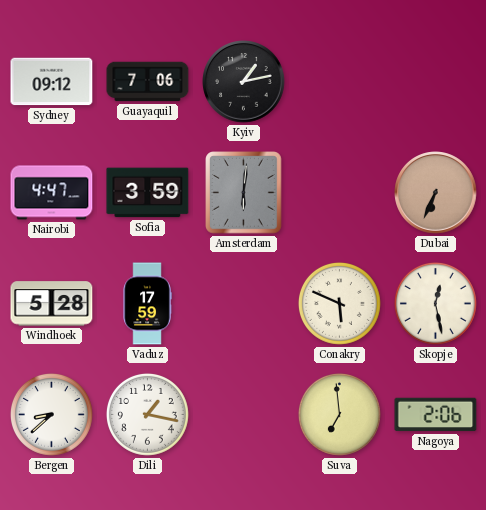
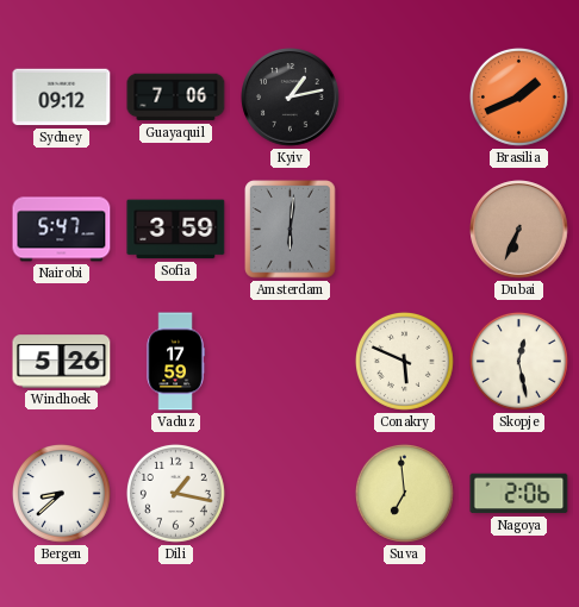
Brasilia: none -> 1:41
Nairobi: 4:47 -> 5:47
Windhoek: 5:28 -> 5:26
